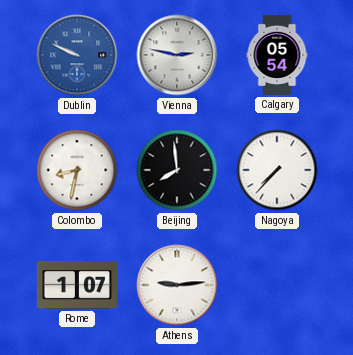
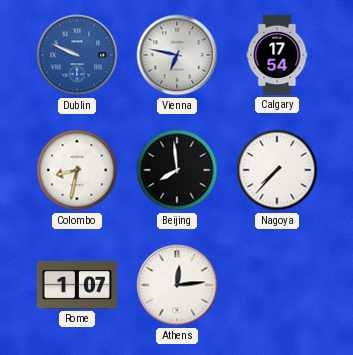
Vienna: 2:47 -> 6:47
Calgary: 05:54 -> 17:54
Athens: 9:14 -> 12:14
